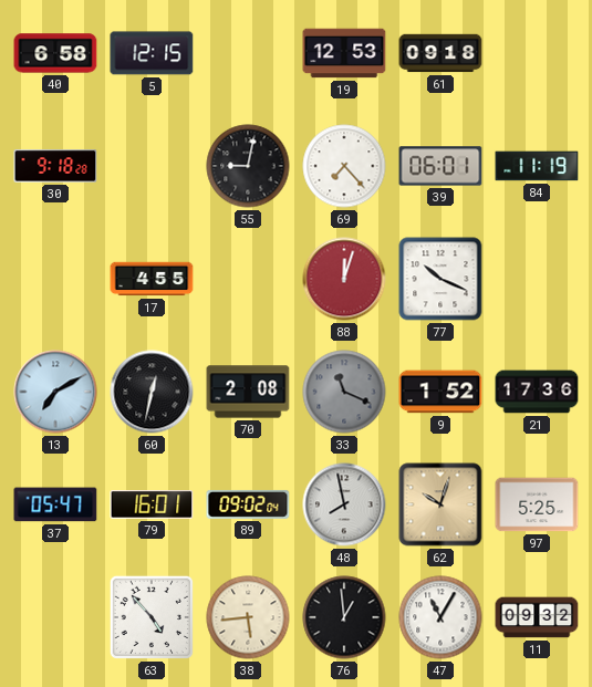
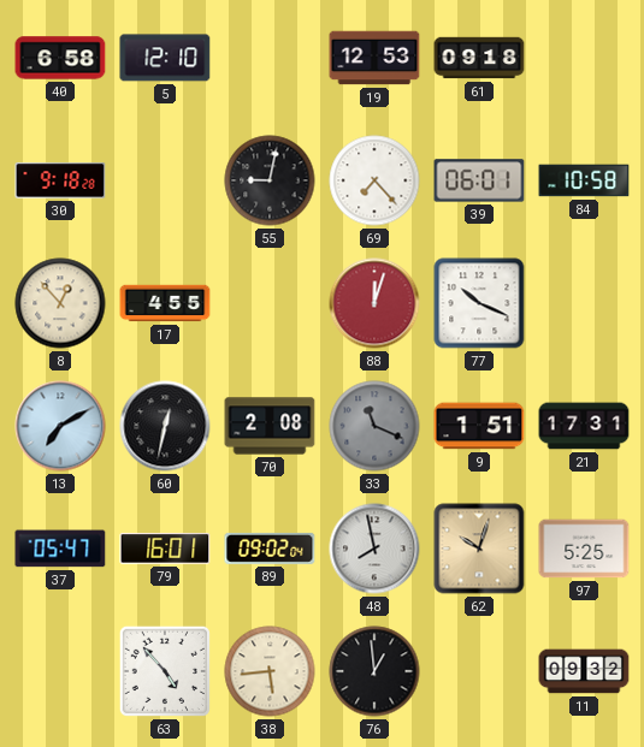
5: 12:15 -> 12:10
84: 11:19 -> 10:58
8: none -> 12:53
9: 1:52 -> 1:51
21: 17:36 -> 17:31
47: 11:05 -> none
